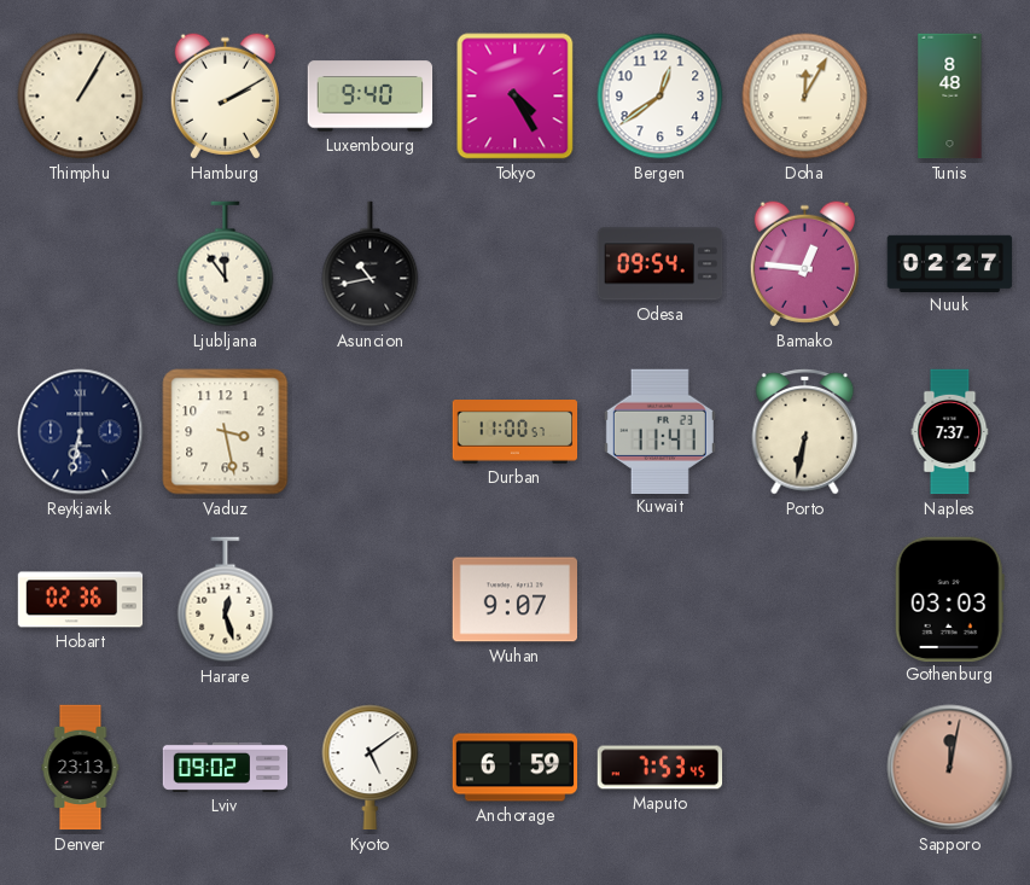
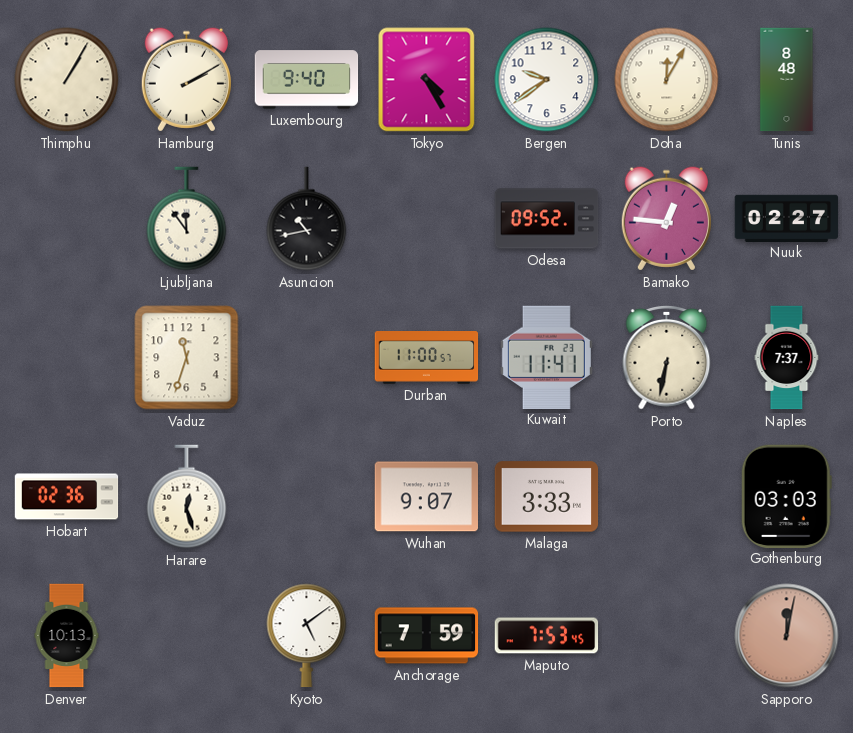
Bergen: 12:39 -> 9:39
Odesa: 09:54 -> 09:52
Reykjavik: 6:32 -> none
Vaduz: 3:28 -> 11:33
Malaga: none -> 3:33
Denver: 23:13 -> 10:13
Lviv: 09:02 -> none
Anchorage: 6:59 -> 7:59
